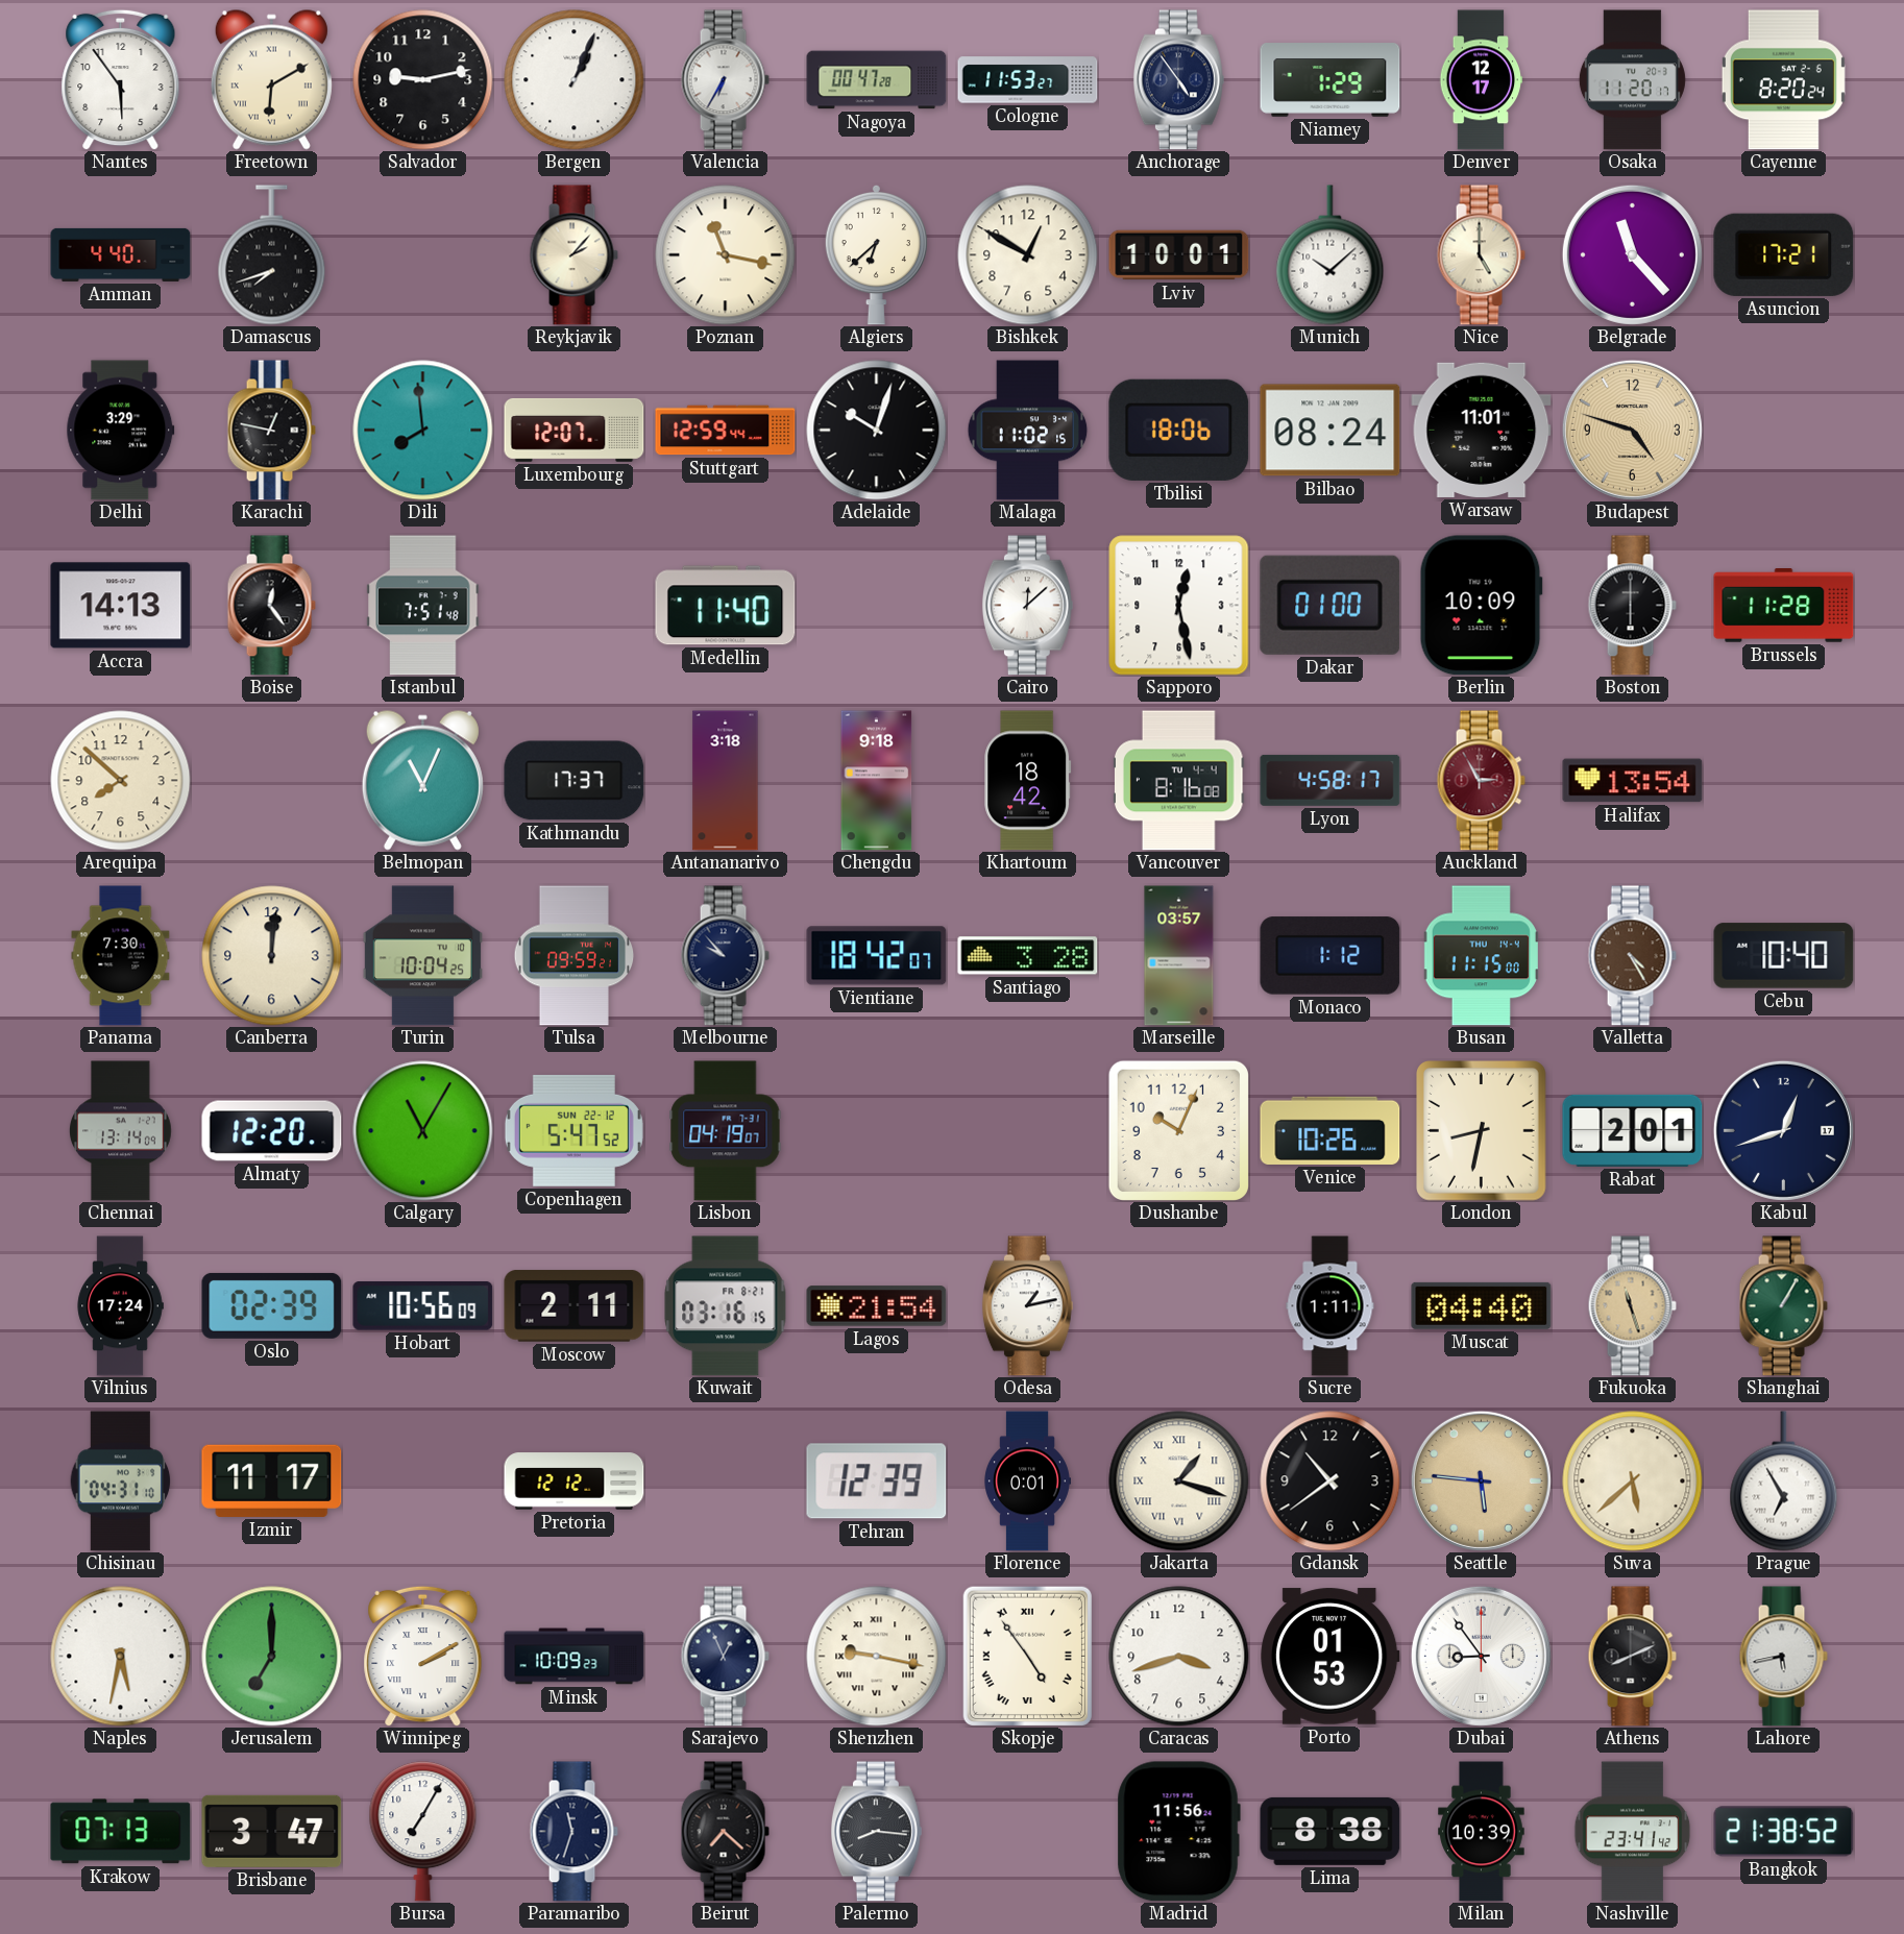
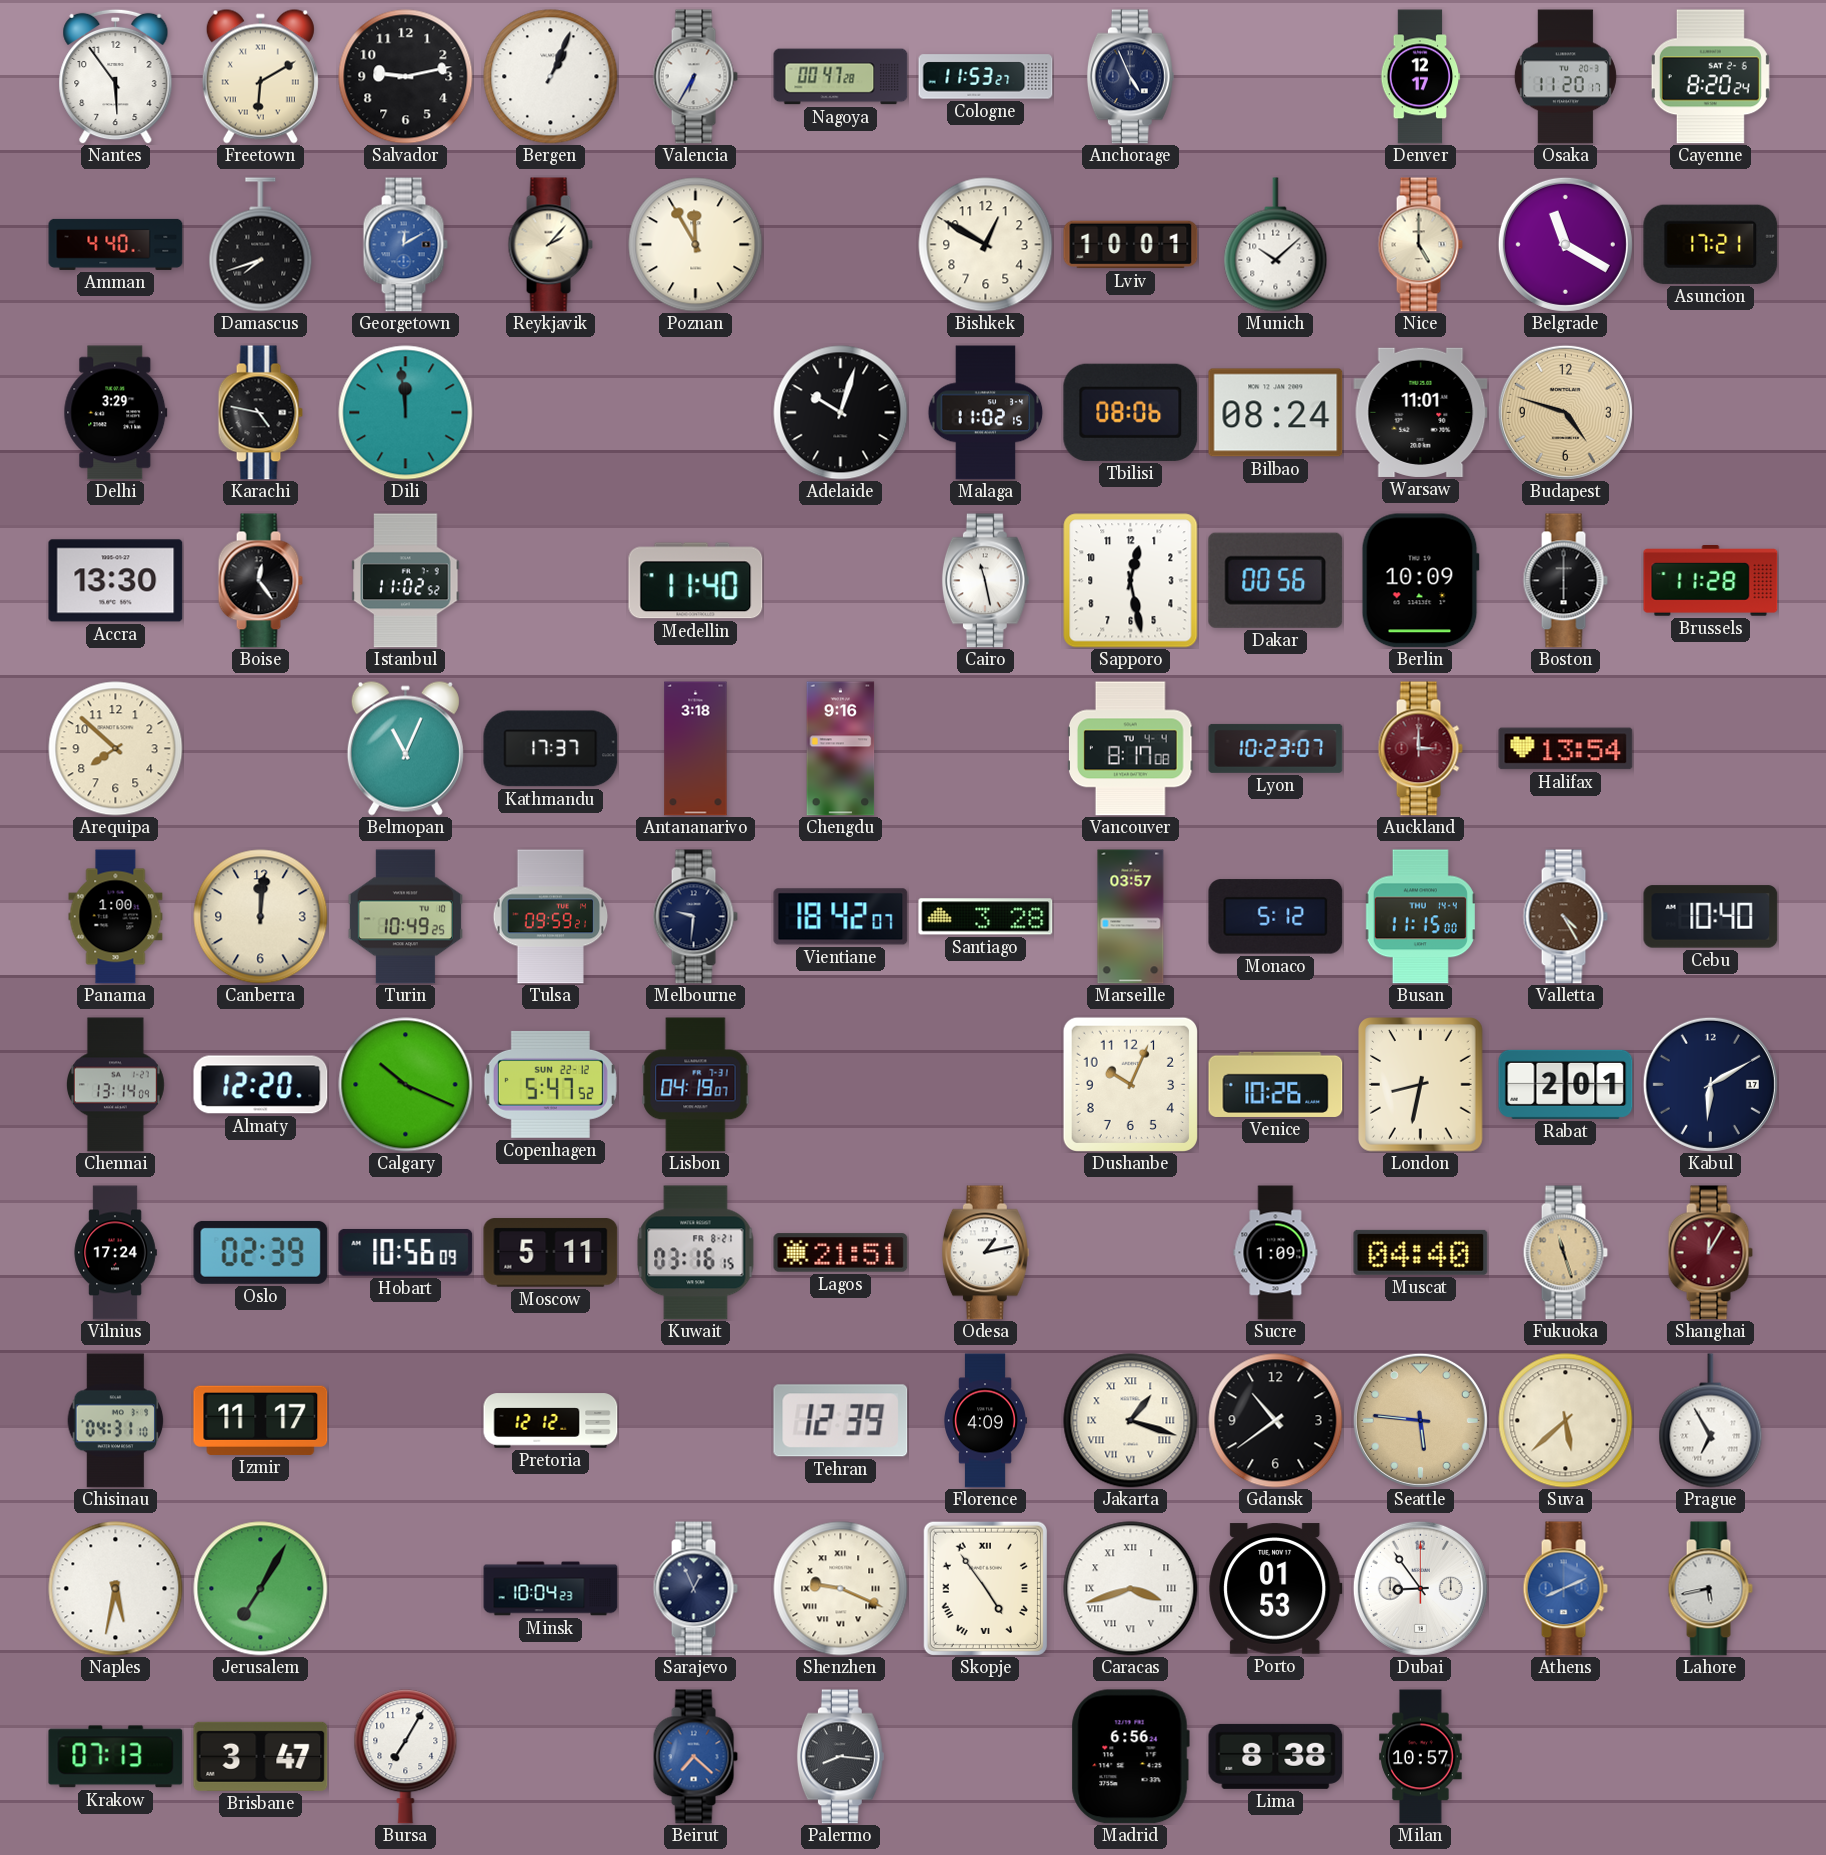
Anchorage: 4:54 -> 4:56
Niamey: 1:29 -> none
Georgetown: none -> 12:10
Poznan: 11:17 -> 11:55
Algiers: 6:38 -> none
Belgrade: 11:23 -> 11:20
Karachi: 12:47 -> 4:47
Dili: 7:59 -> 11:59
Luxembourg: 12:07 -> none
Stuttgart: 12:59 -> none
Tbilisi: 18:06 -> 08:06
Accra: 14:13 -> 13:30
Istanbul: 7:51 -> 11:02
Cairo: 12:08 -> 11:28
Dakar: 01:00 -> 00:56
Chengdu: 9:18 -> 9:16
Khartoum: 18:42 -> none
Vancouver: 8:16 -> 8:17
Lyon: 4:58 -> 10:23
Auckland: 2:55 -> 3:00
Panama: 7:30 -> 1:00
Turin: 10:04 -> 10:49
Melbourne: 9:53 -> 9:31
Monaco: 1:12 -> 5:12
Calgary: 11:05 -> 10:19
Kabul: 12:42 -> 6:10
Moscow: 2:11 -> 5:11
Lagos: 21:54 -> 21:51
Sucre: 1:11 -> 1:09
Shanghai: 1:05 -> 12:05
Shanghai dial: green -> burgundy
Florence: 0:01 -> 4:09
Jerusalem: 7:00 -> 7:05
Winnipeg: 2:10 -> none
Minsk: 10:09 -> 10:04
Shenzhen: 9:17 -> 9:19
Caracas numerals: Arabic -> Roman
Athens dial: black -> blue
Paramaribo: 11:33 -> none
Beirut dial: black -> blue
Madrid: 11:56 -> 6:56
Milan: 10:39 -> 10:57
Nashville: 23:41 -> none
Bangkok: 21:38 -> none
